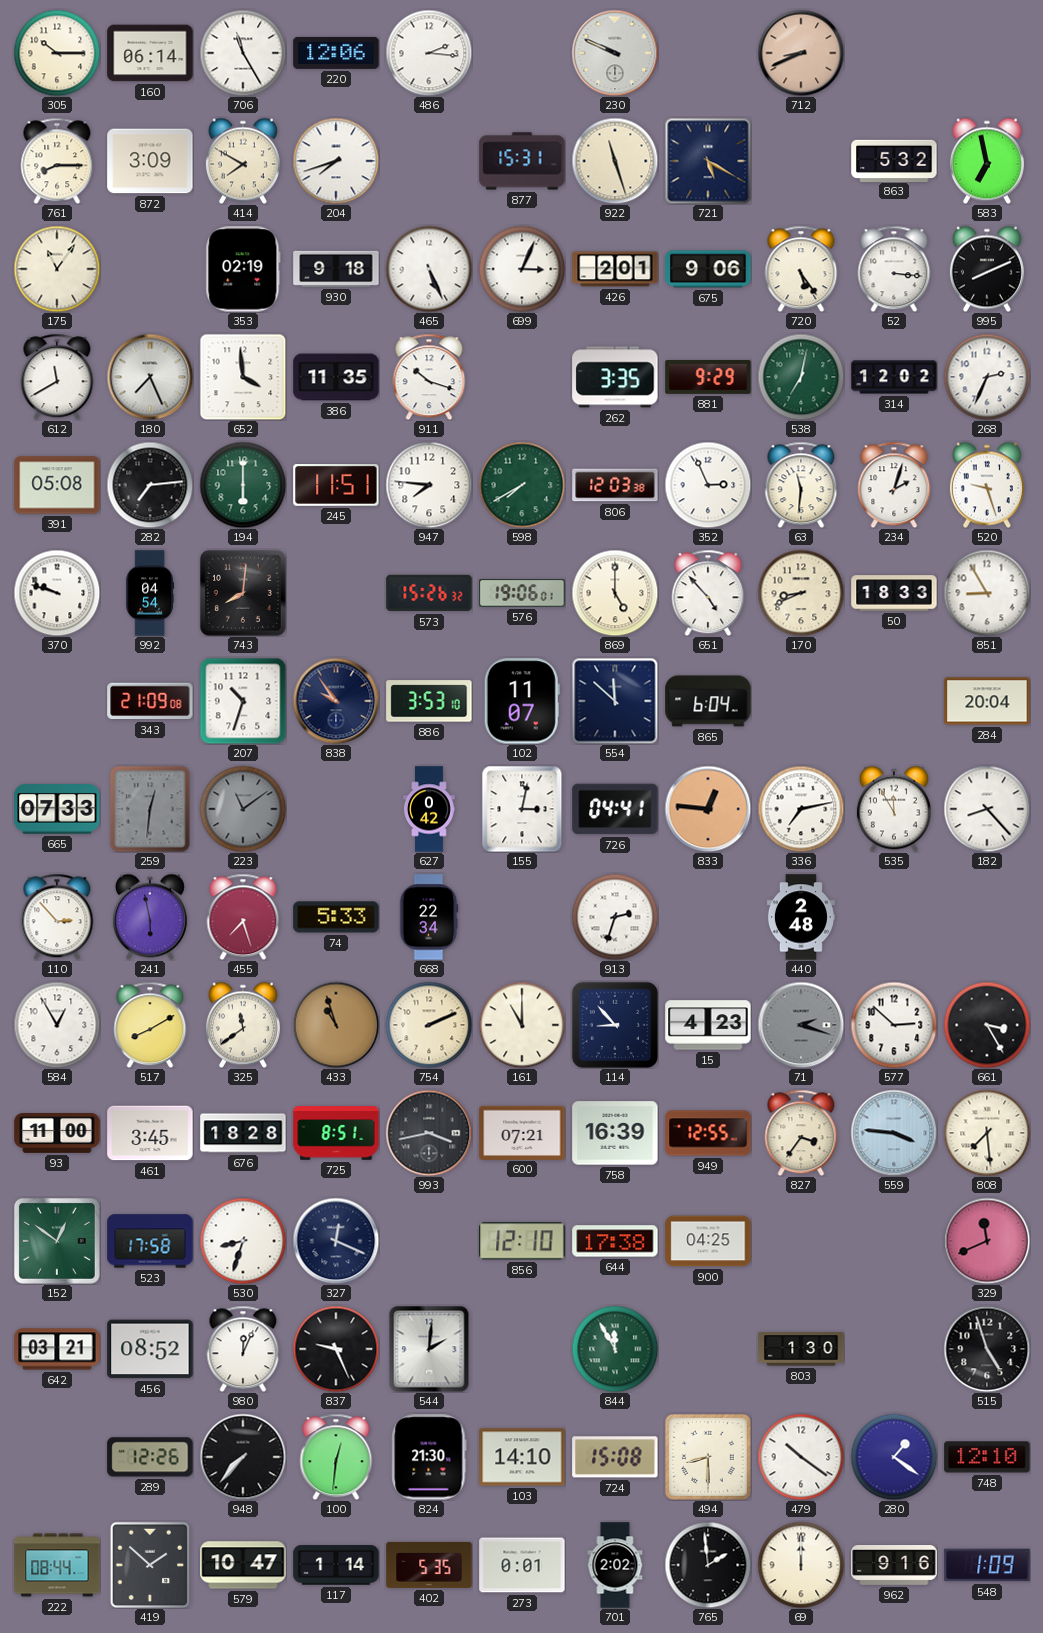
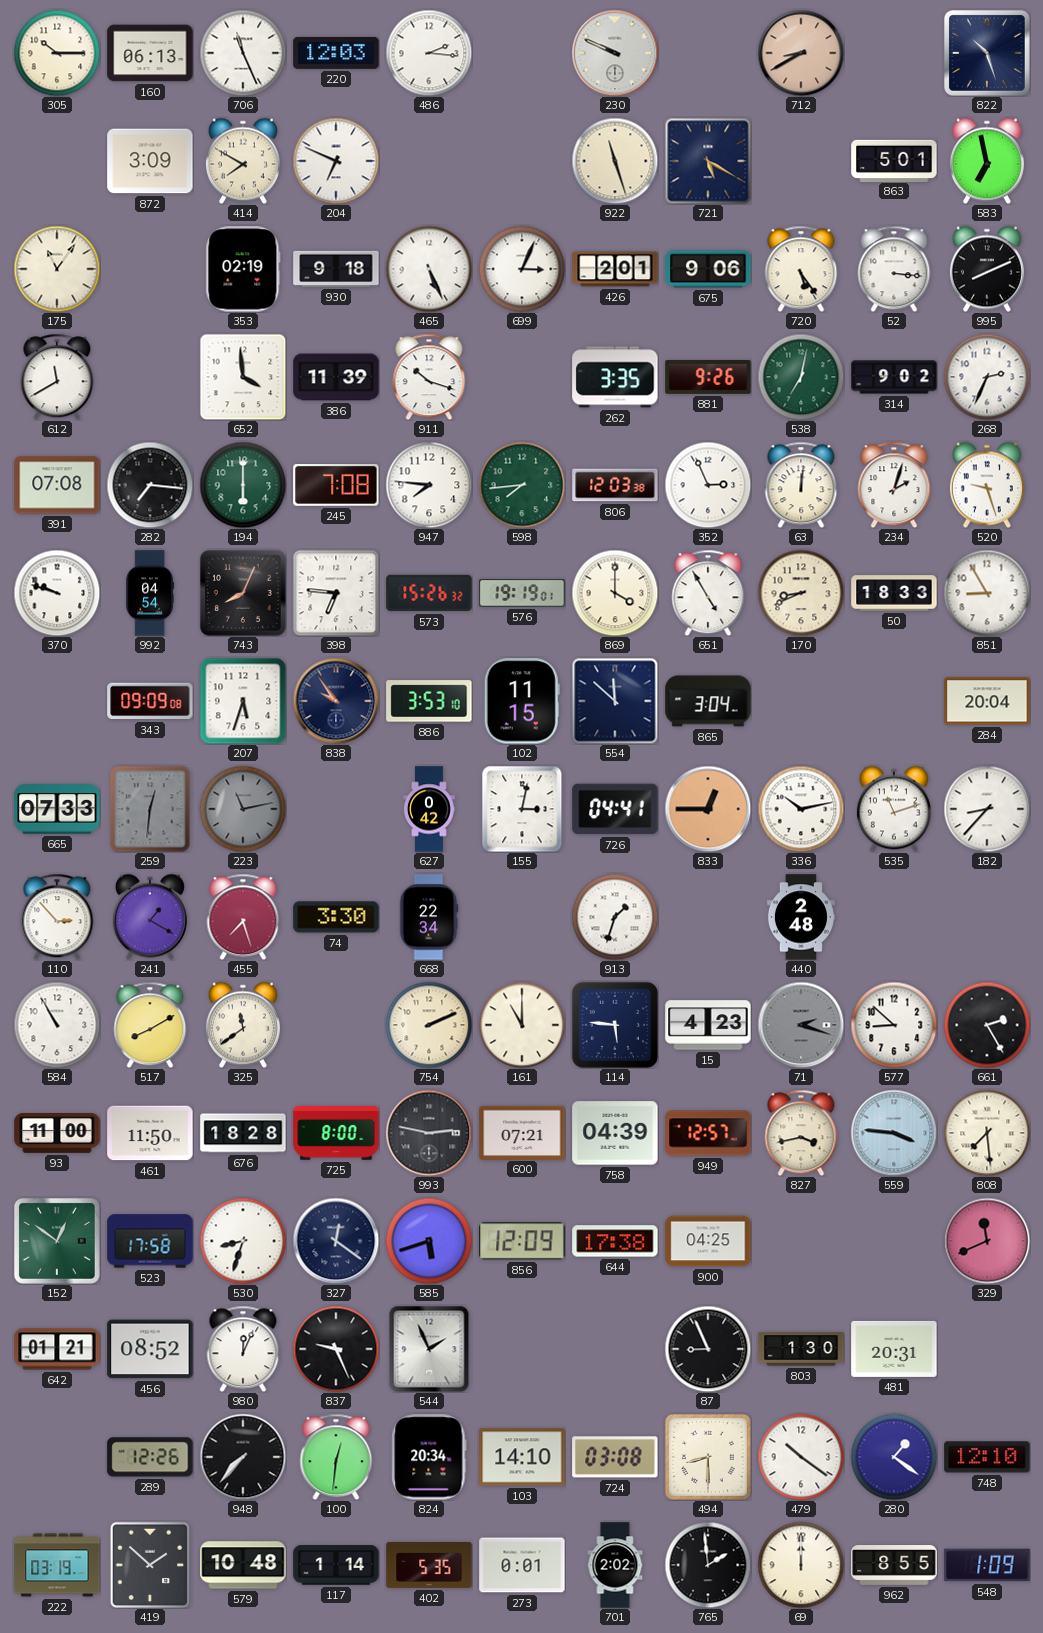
160: 06:14 -> 06:13
706: 11:25 -> 11:26
220: 12:06 -> 12:03
712: 8:41 -> 8:40
822: none -> 10:27
761: 8:15 -> none
204: 7:42 -> 6:49
877: 15:31 -> none
863: 5:32 -> 5:01
180: 7:26 -> none
386: 11:35 -> 11:39
881: 9:29 -> 9:26
314: 12:02 -> 9:02
391: 05:08 -> 07:08
282: 7:14 -> 7:16
245: 11:51 -> 7:08
598: 7:40 -> 7:44
63: 11:31 -> 12:01
743: 8:01 -> 8:04
398: none -> 6:46
576: 19:06 -> 19:19
869: 5:00 -> 4:00
651: 4:53 -> 4:55
343: 21:09 -> 09:09
207: 10:33 -> 5:33
102: 11:07 -> 11:15
865: 6:04 -> 3:04
223: 11:09 -> 11:13
833: 12:46 -> 12:45
336: 7:13 -> 10:13
535: 11:55 -> 11:12
182: 8:23 -> 8:37
241: 5:58 -> 1:20
74: 5:33 -> 3:30
913: 2:33 -> 1:33
584: 12:55 -> 10:55
433: 10:57 -> none
114: 8:53 -> 5:46
577: 2:52 -> 8:52
661: 3:25 -> 2:25
461: 3:45 -> 11:50
725: 8:51 -> 8:00
993: 3:43 -> 2:47
758: 16:39 -> 04:39
949: 12:55 -> 12:57
827: 3:36 -> 3:43
327: 12:19 -> 12:21
585: none -> 5:42
856: 12:10 -> 12:09
642: 03:21 -> 01:21
544: 2:01 -> 1:56
844: 11:55 -> none
87: none -> 8:56
481: none -> 20:31
515: 4:57 -> none
824: 21:30 -> 20:34
724: 15:08 -> 03:08
222: 08:44 -> 03:19
579: 10:47 -> 10:48
962: 9:16 -> 8:55
